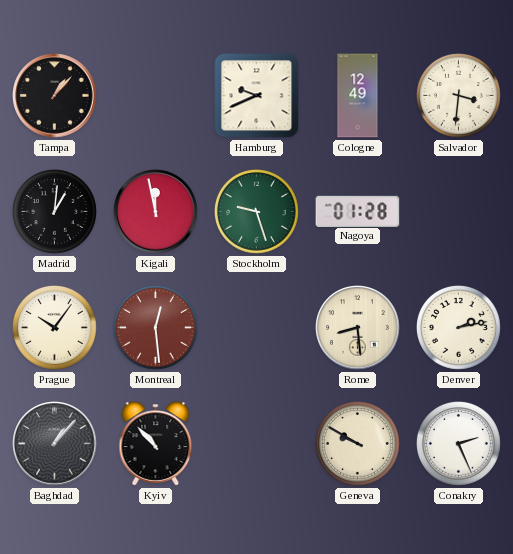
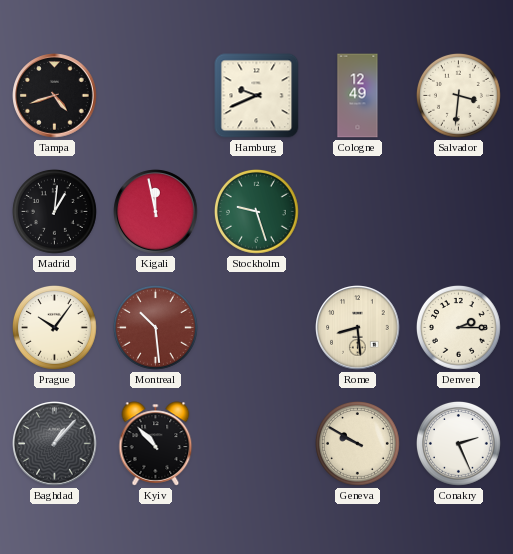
Tampa: 1:07 -> 4:42
Nagoya: 01:28 -> none
Montreal: 12:29 -> 10:29
Denver: 2:13 -> 2:15
